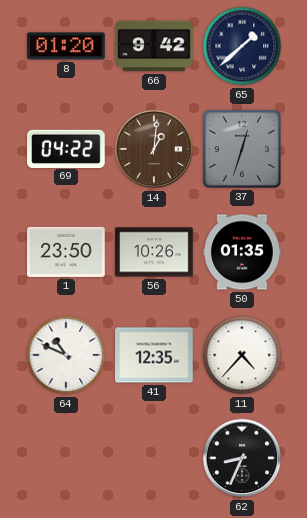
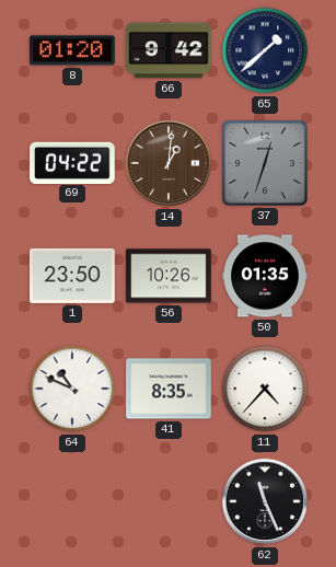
41: 12:35 -> 8:35
62: 8:34 -> 11:26
